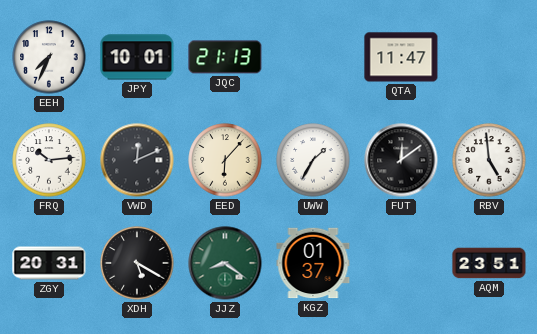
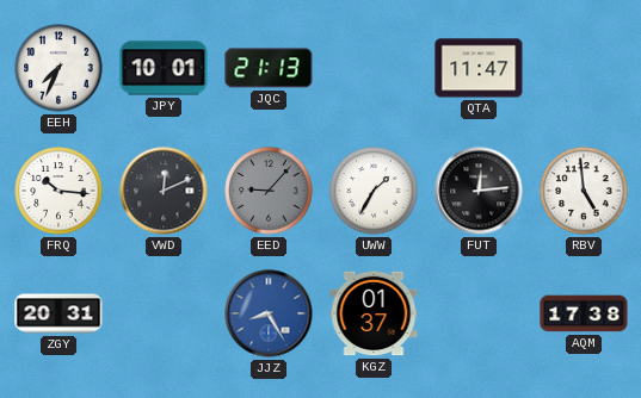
FRQ: 10:14 -> 10:16
EED: 6:07 -> 9:07
EED dial: cream -> grey
FUT: 12:09 -> 12:14
XDH: 5:20 -> none
JJZ: 8:21 -> 8:25
JJZ dial: green -> blue
AQM: 23:51 -> 17:38
